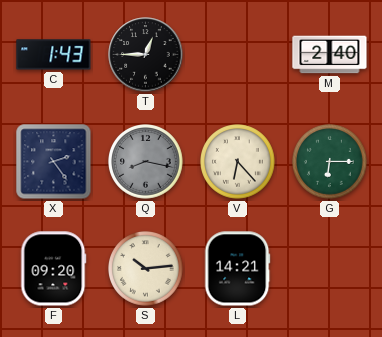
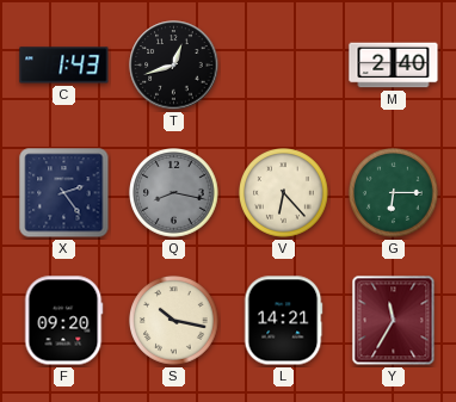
T: 12:45 -> 12:42
S: 10:14 -> 10:17
Y: none -> 11:35
